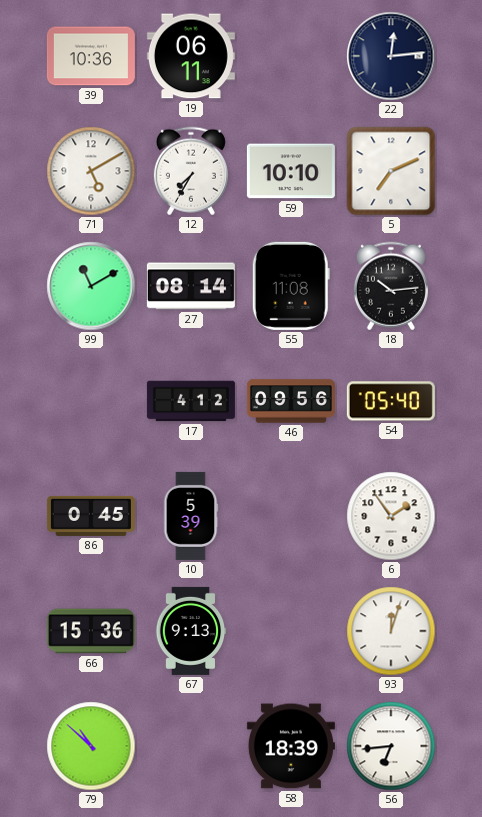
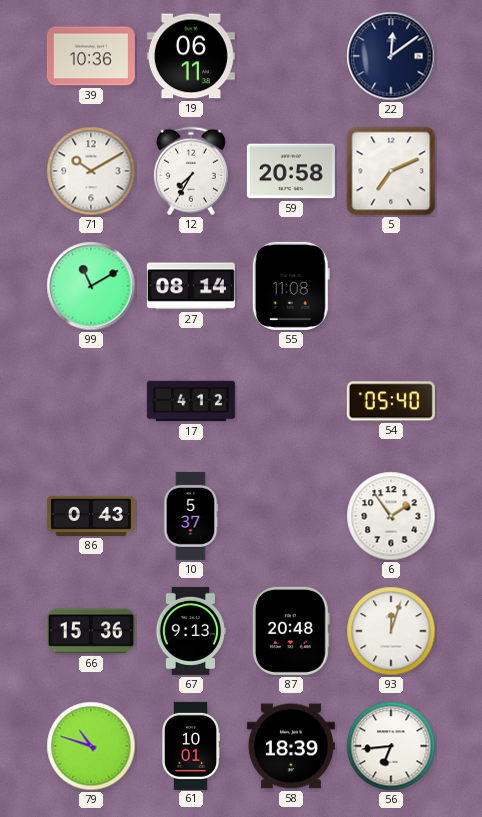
22: 12:14 -> 12:09
71: 5:10 -> 10:10
59: 10:10 -> 20:58
18: 10:14 -> none
46: 09:56 -> none
86: 0:45 -> 0:43
10: 5:39 -> 5:37
87: none -> 20:48
79: 10:52 -> 10:48
61: none -> 10:01
